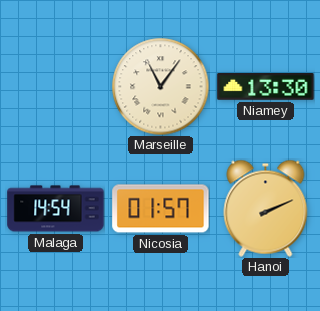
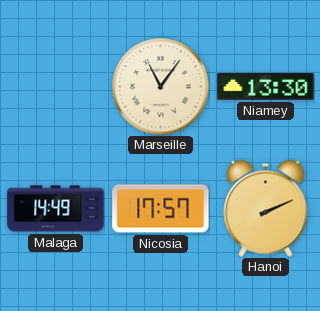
Malaga: 14:54 -> 14:49
Nicosia: 01:57 -> 17:57
